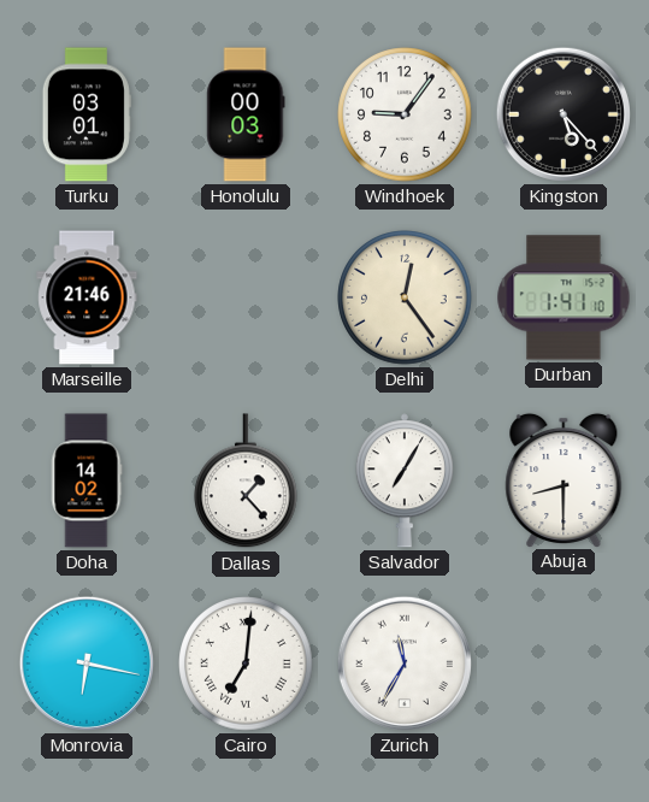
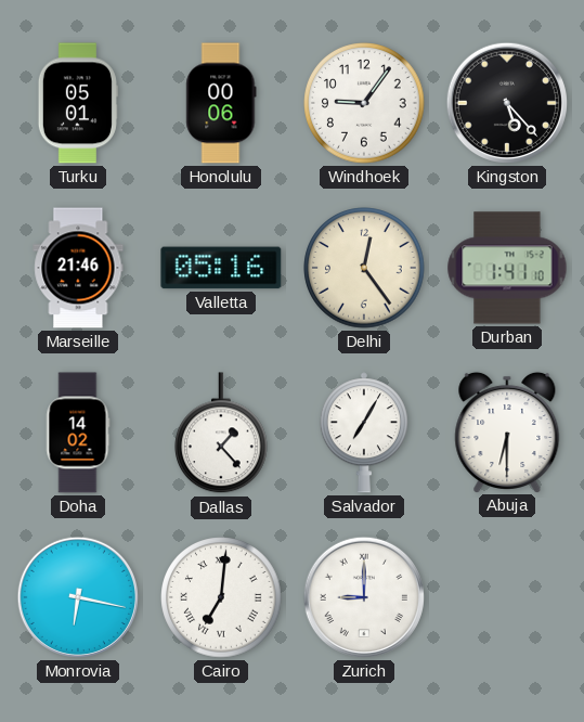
Turku: 03:01 -> 05:01
Honolulu: 00:03 -> 00:06
Valletta: none -> 05:16
Abuja: 8:30 -> 6:30
Zurich: 11:35 -> 9:00
